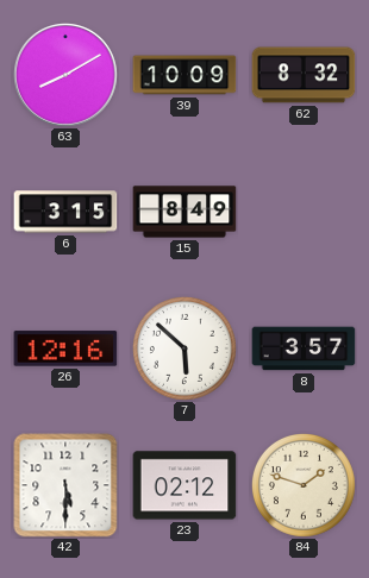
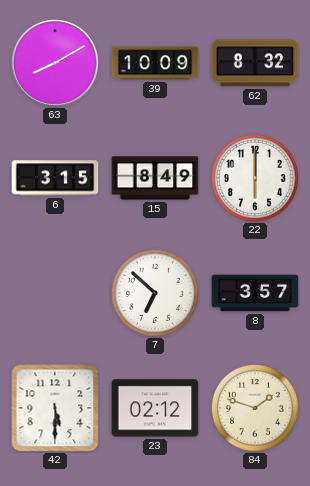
22: none -> 6:00
26: 12:16 -> none
7: 5:52 -> 6:52
